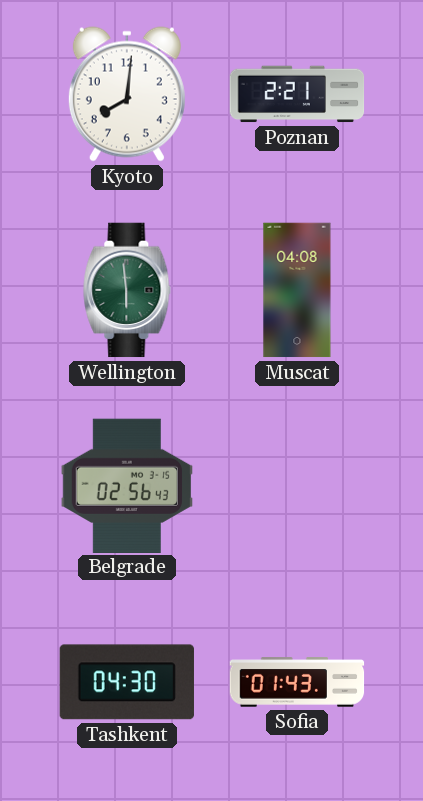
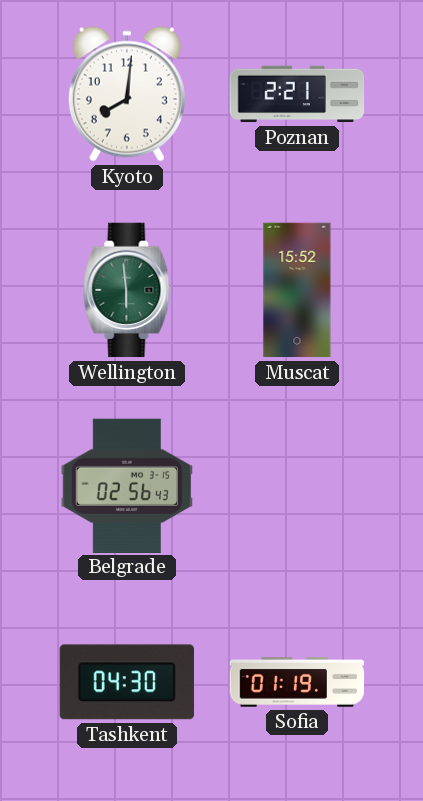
Muscat: 04:08 -> 15:52
Sofia: 01:43 -> 01:19
